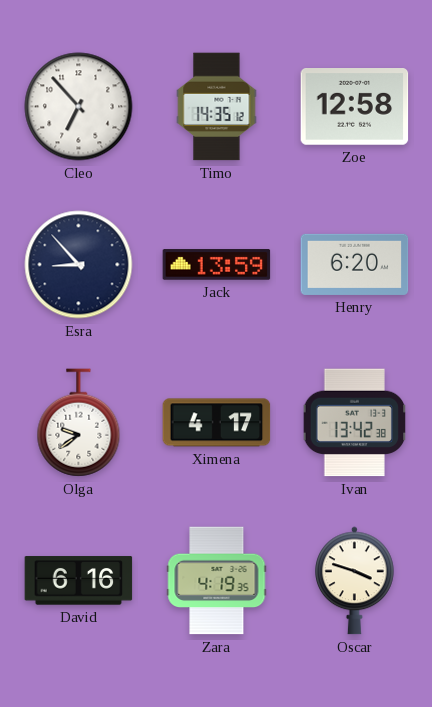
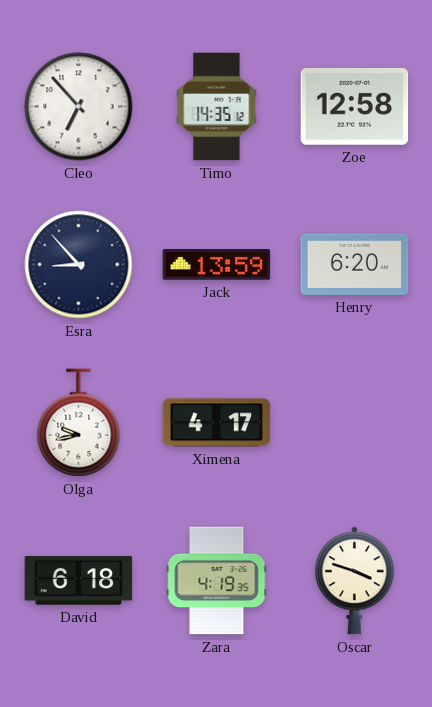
Olga: 9:39 -> 9:43
Ivan: 13:42 -> none
David: 6:16 -> 6:18
